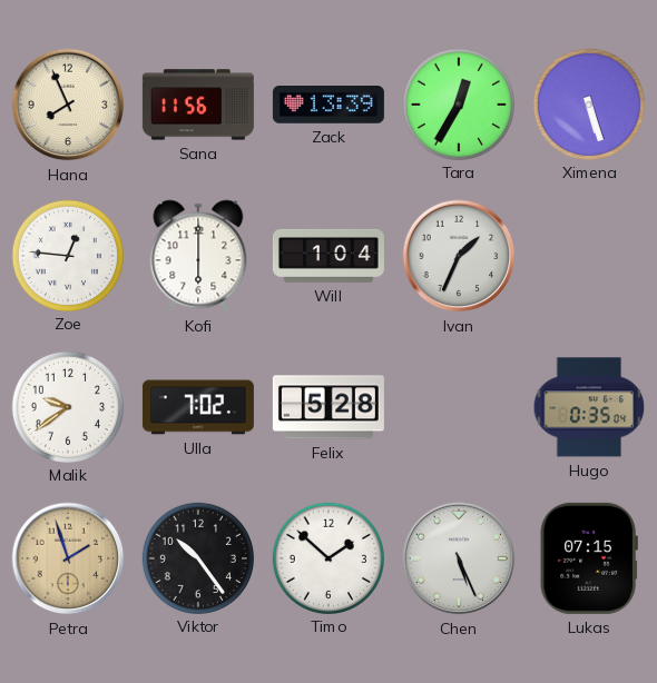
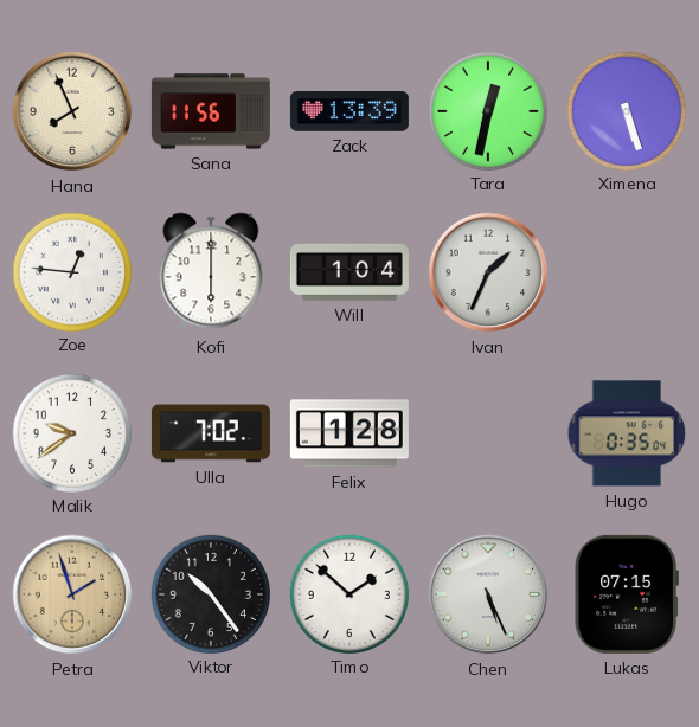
Tara: 12:35 -> 12:32
Felix: 5:28 -> 1:28
